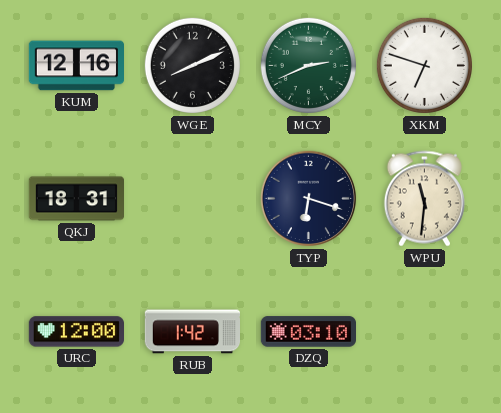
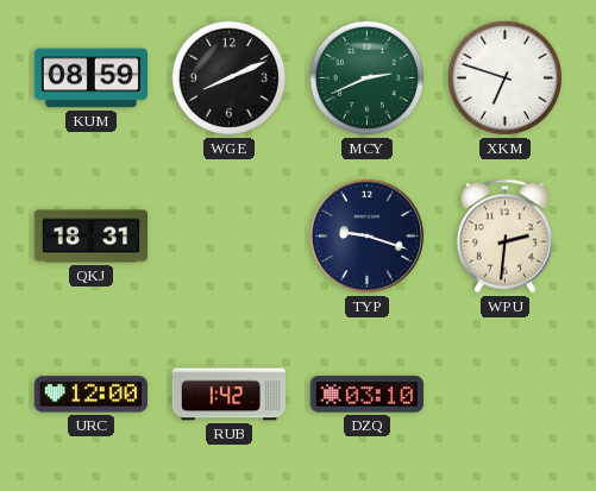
KUM: 12:16 -> 08:59
TYP: 6:18 -> 9:18
WPU: 11:31 -> 2:31
